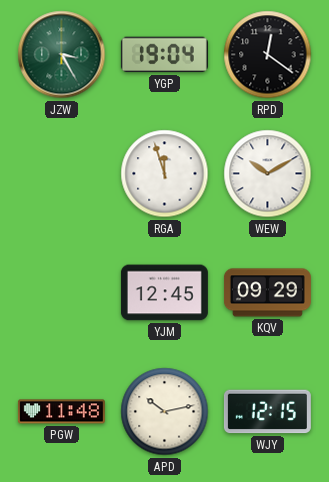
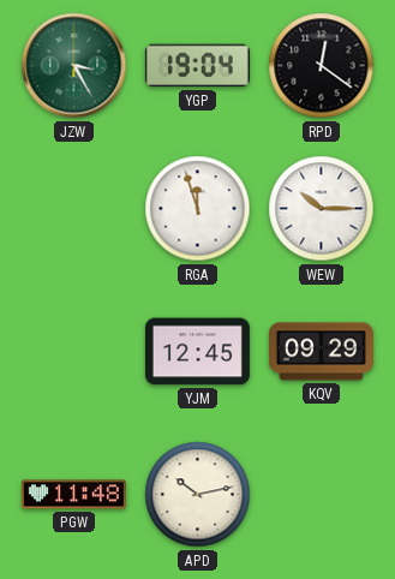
WEW: 10:10 -> 10:15
WJY: 12:15 -> none
